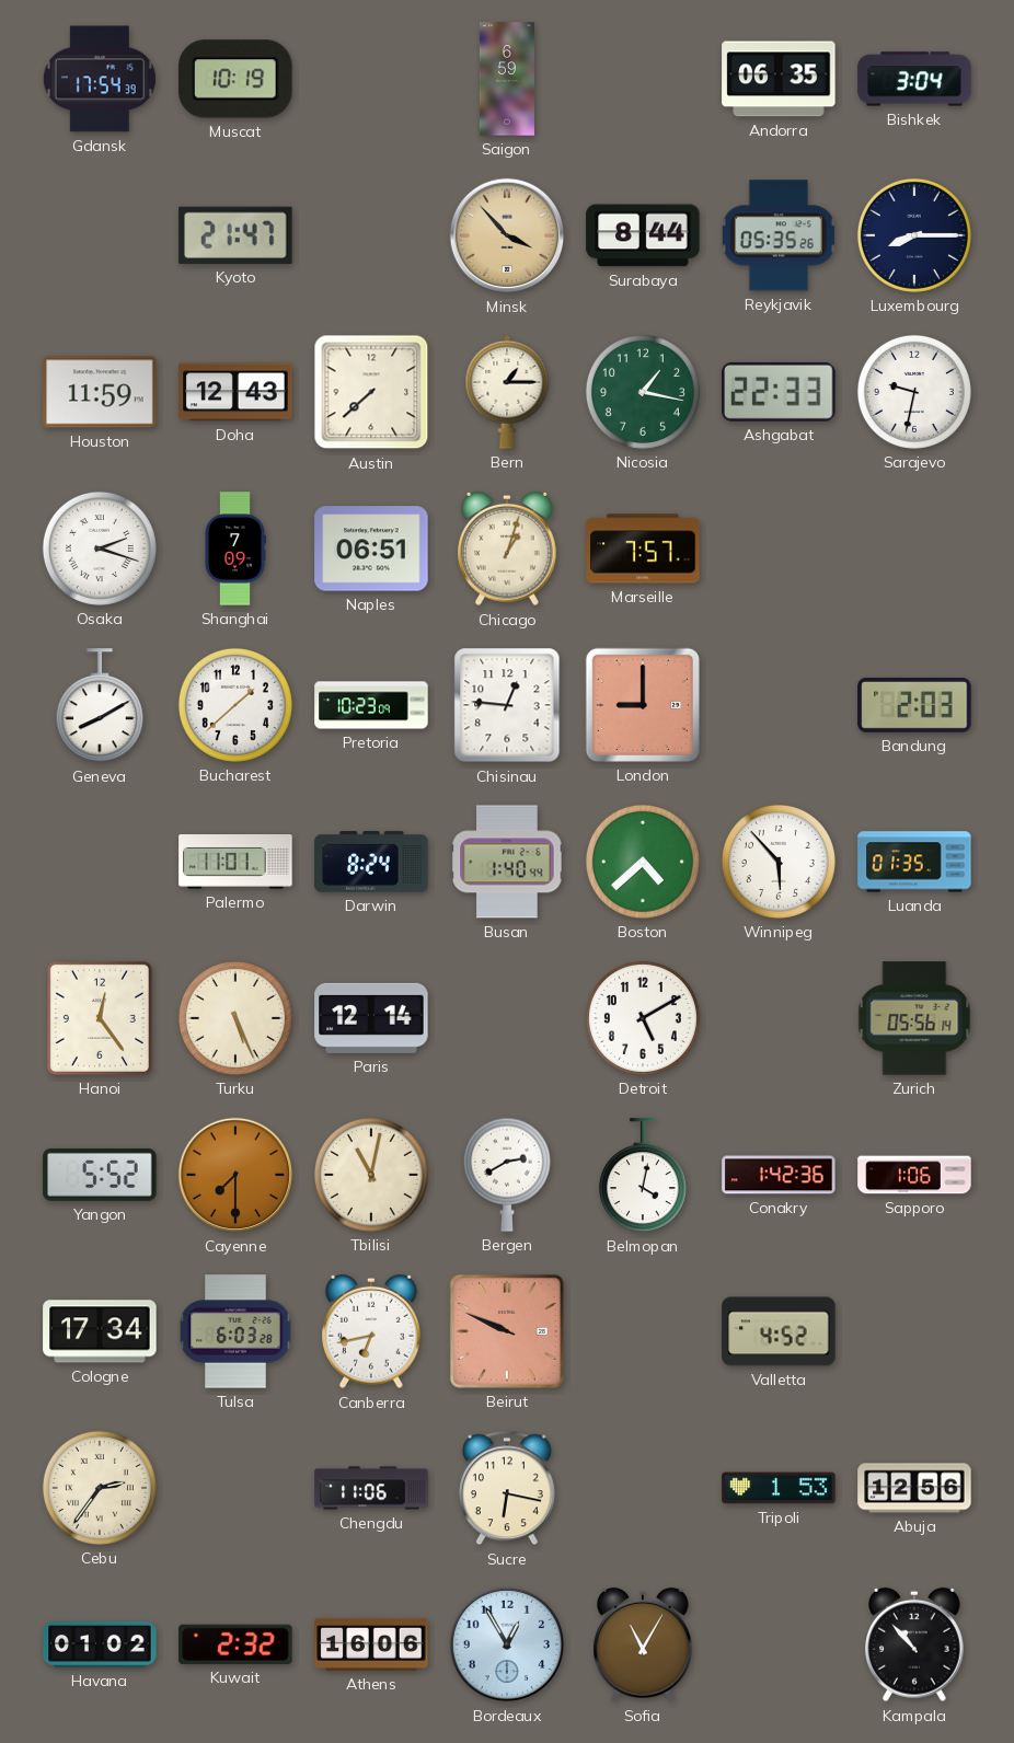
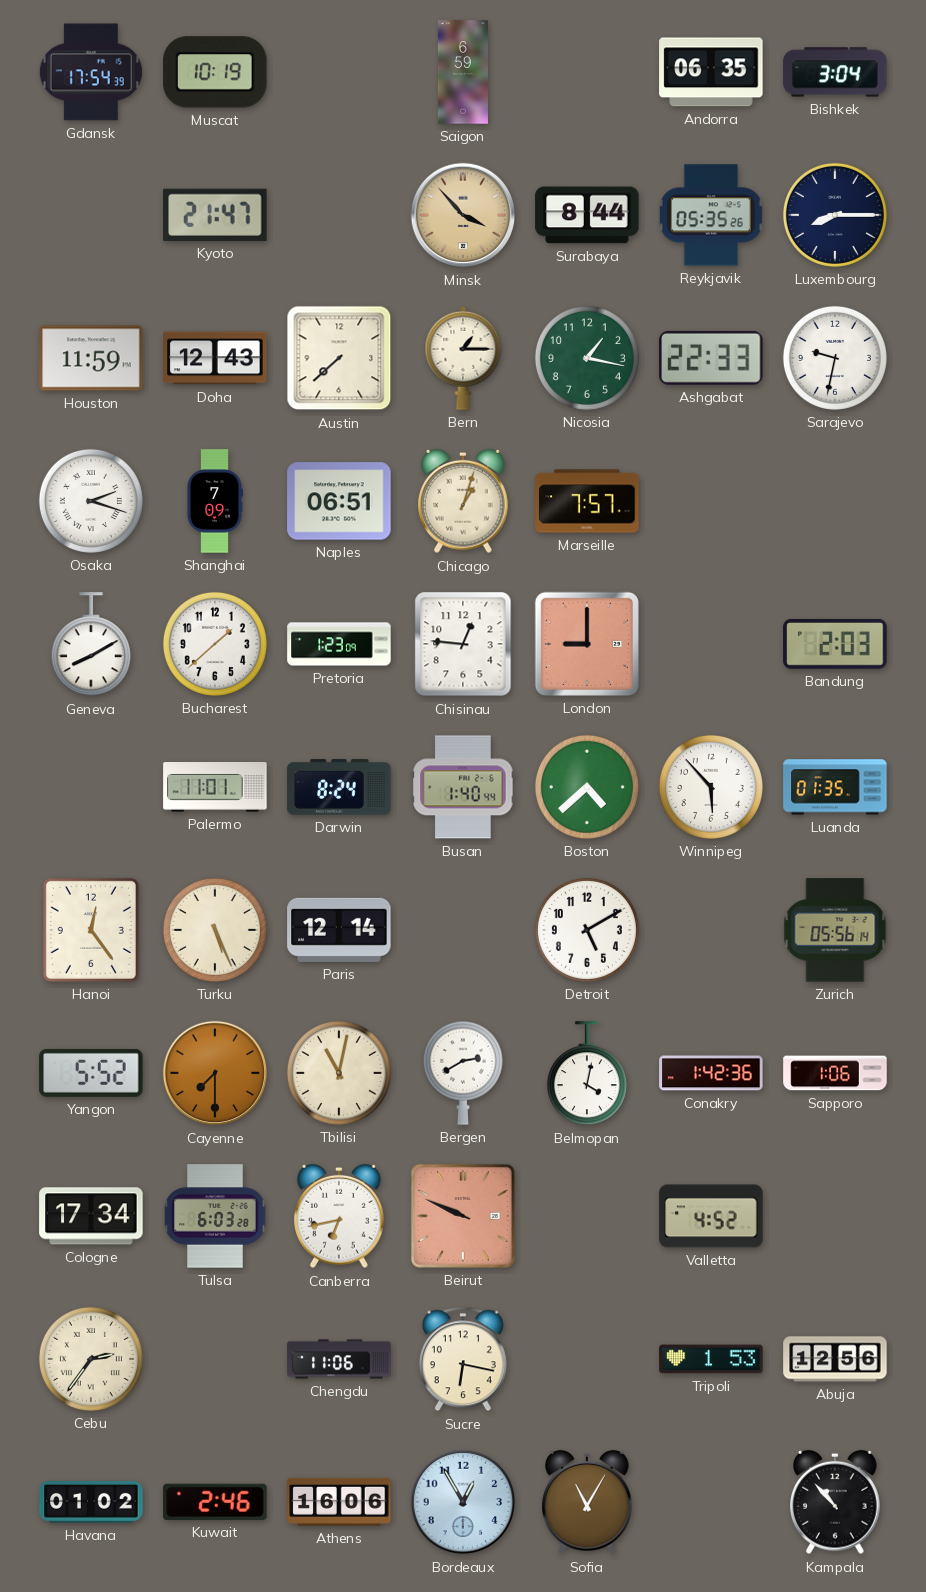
Pretoria: 10:23 -> 1:23
Kuwait: 2:32 -> 2:46
